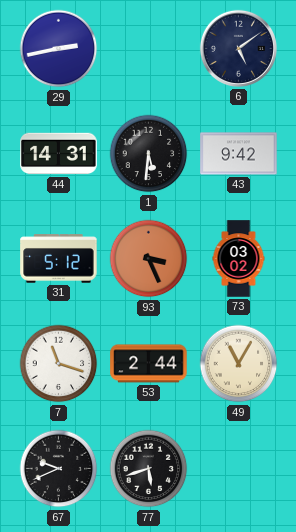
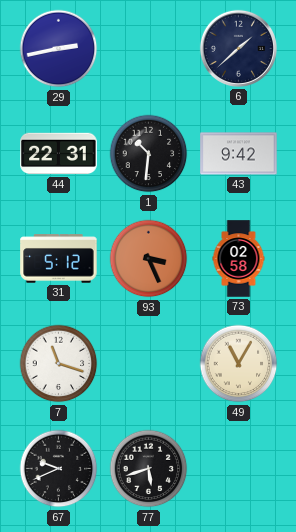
6: 5:09 -> 1:38
44: 14:31 -> 22:31
1: 5:31 -> 10:31
73: 03:02 -> 02:58
53: 2:44 -> none
